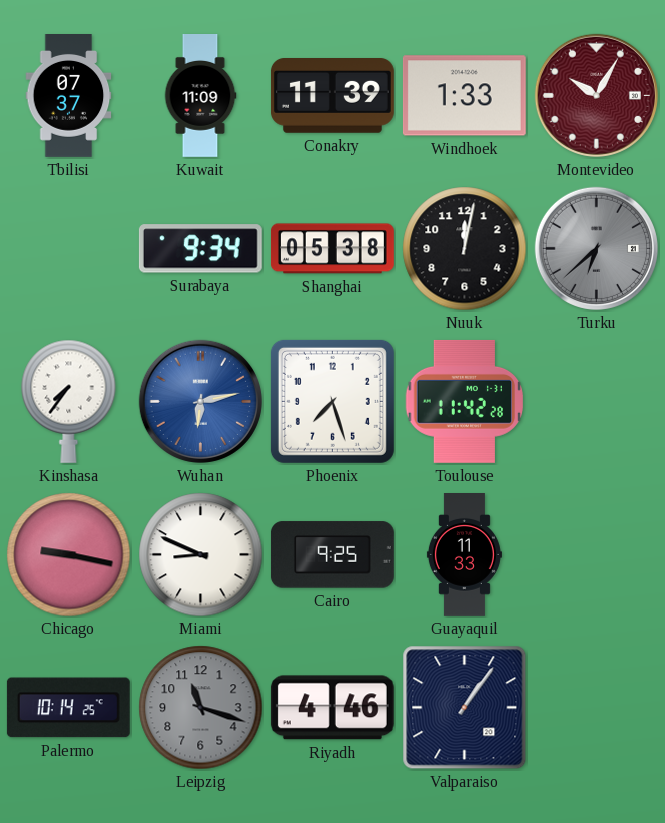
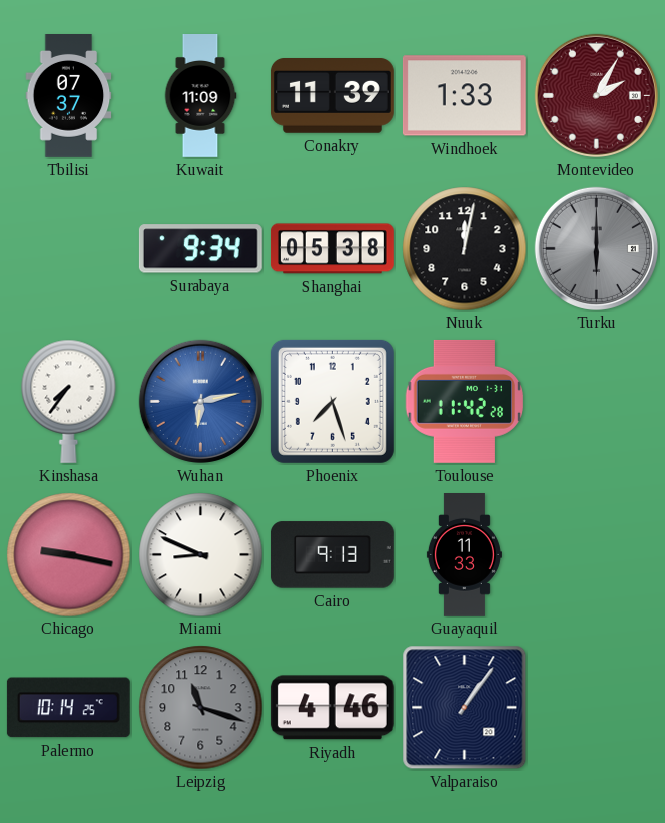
Montevideo: 10:05 -> 2:05
Turku: 6:38 -> 6:00
Cairo: 9:25 -> 9:13
